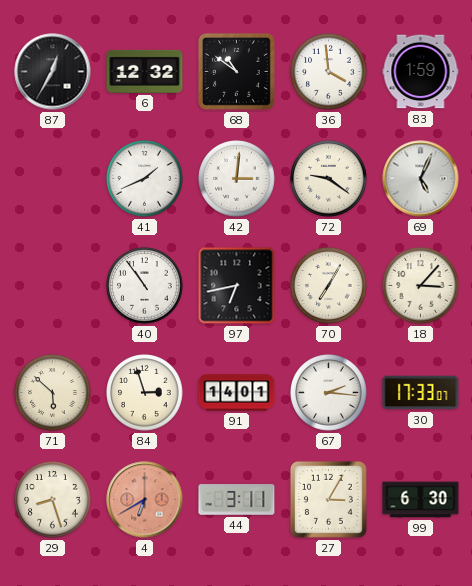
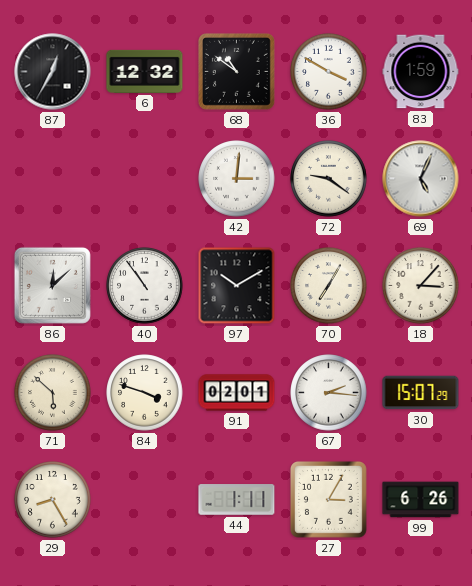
36: 3:59 -> 3:50
41: 1:41 -> none
86: none -> 12:08
97: 6:43 -> 10:10
84: 2:57 -> 3:48
91: 14:01 -> 02:01
30: 17:33 -> 15:07
29: 8:27 -> 8:25
4: 6:40 -> none
44: 3:11 -> 1:11
99: 6:30 -> 6:26
